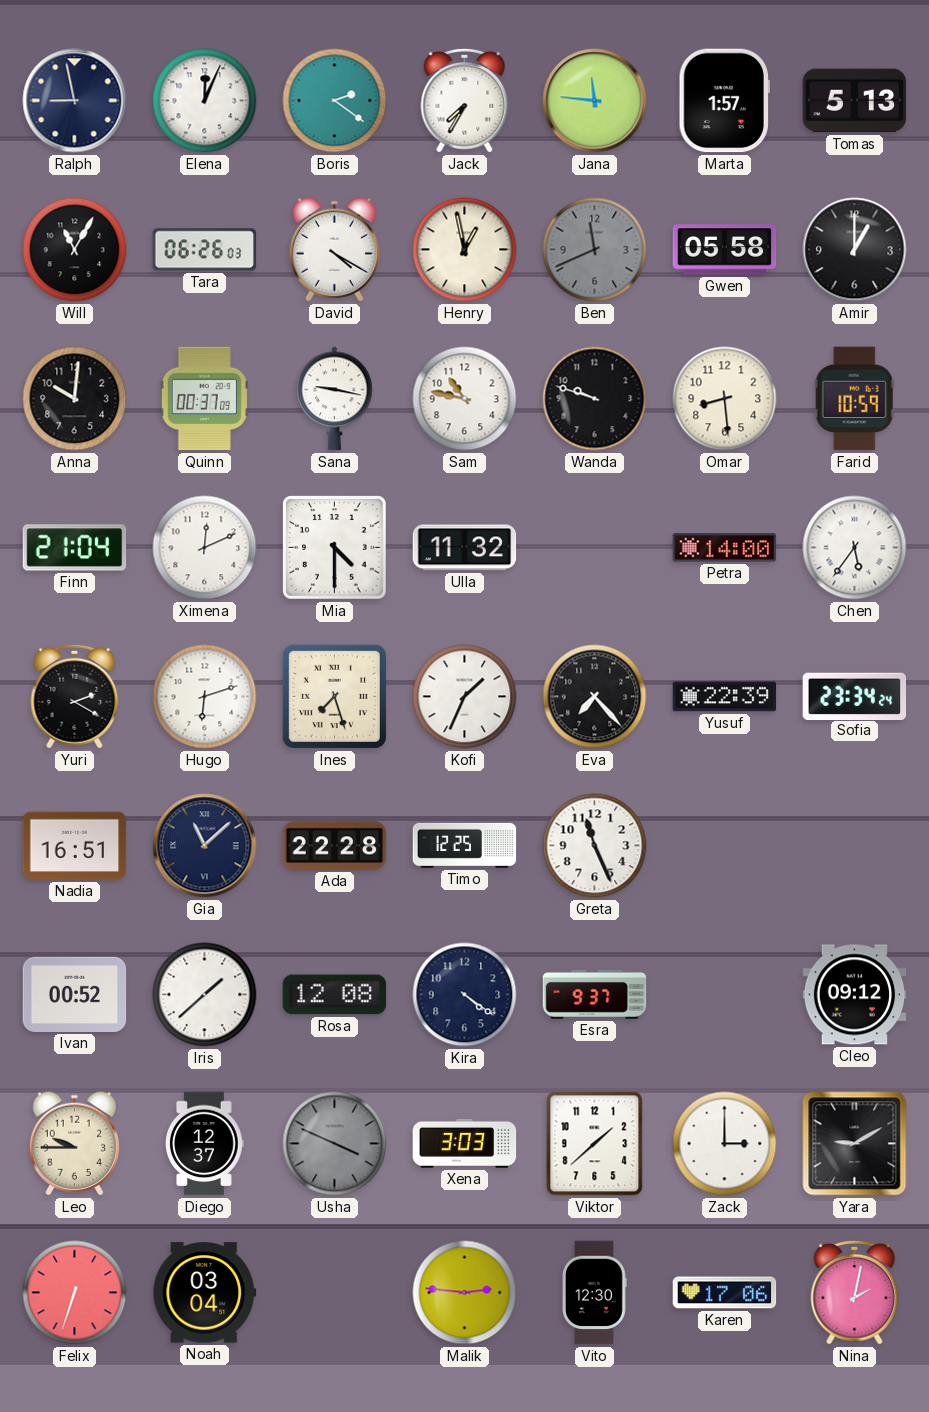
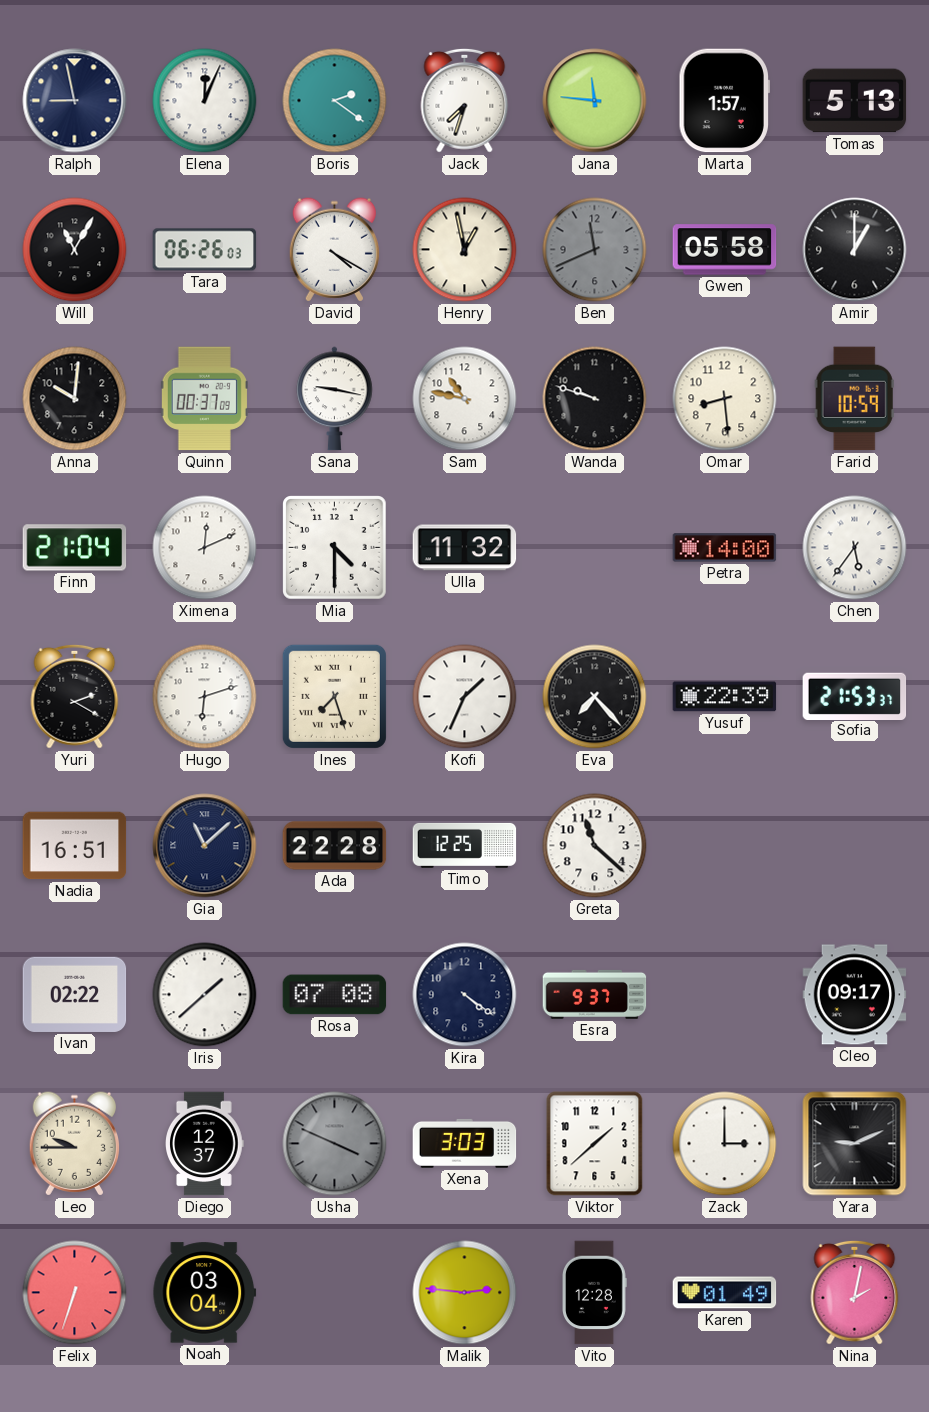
Jack: 7:35 -> 7:33
Sofia: 23:34 -> 21:53
Greta: 11:26 -> 11:22
Ivan: 00:52 -> 02:22
Rosa: 12:08 -> 07:08
Cleo: 09:12 -> 09:17
Yara: 9:10 -> 9:11
Vito: 12:30 -> 12:28
Karen: 17:06 -> 01:49
